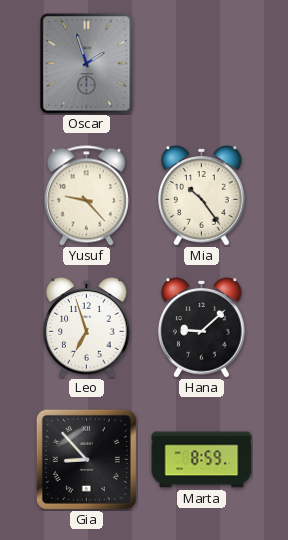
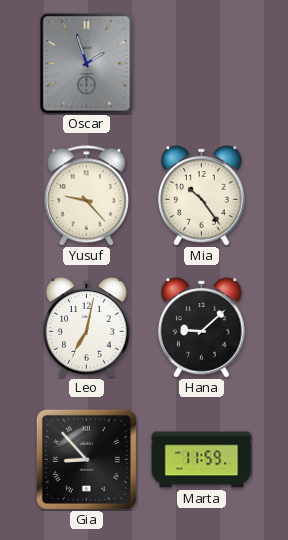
Leo: 6:57 -> 7:02
Marta: 8:59 -> 11:59
